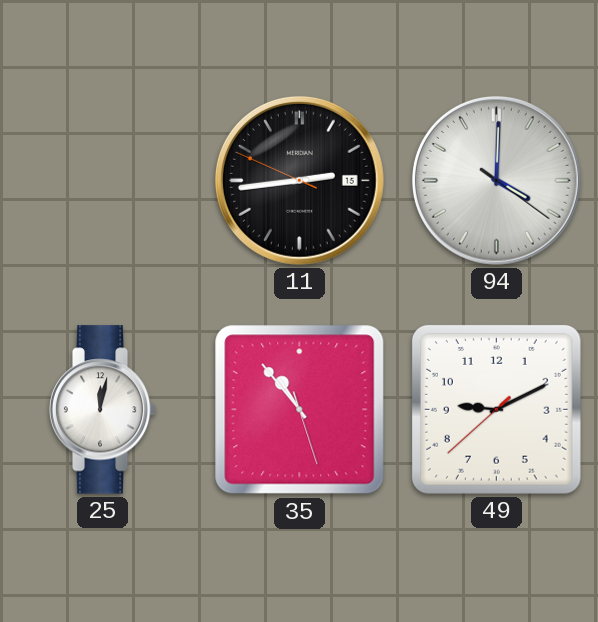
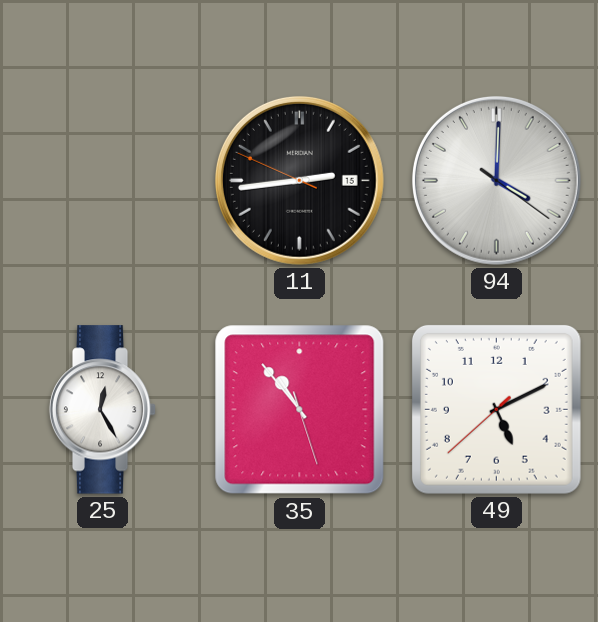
25: 12:02 -> 12:25
49: 9:10 -> 5:10
